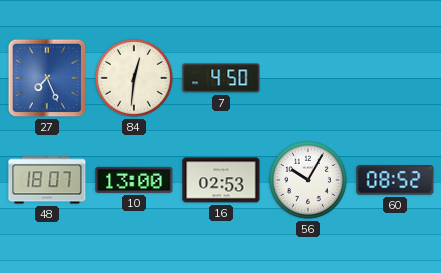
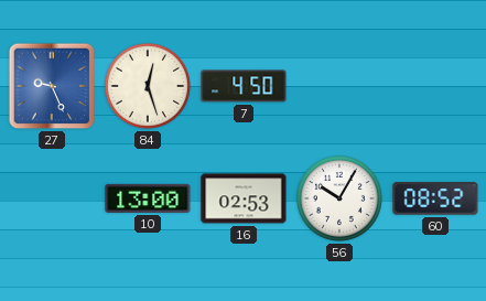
27: 7:26 -> 9:26
84: 12:31 -> 12:27
48: 18:07 -> none
